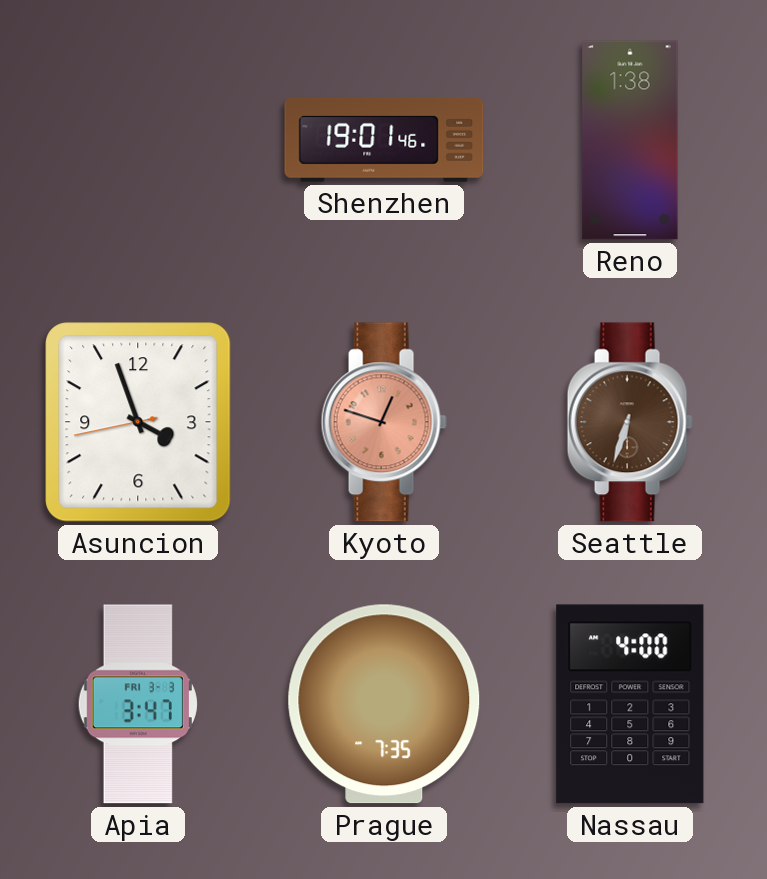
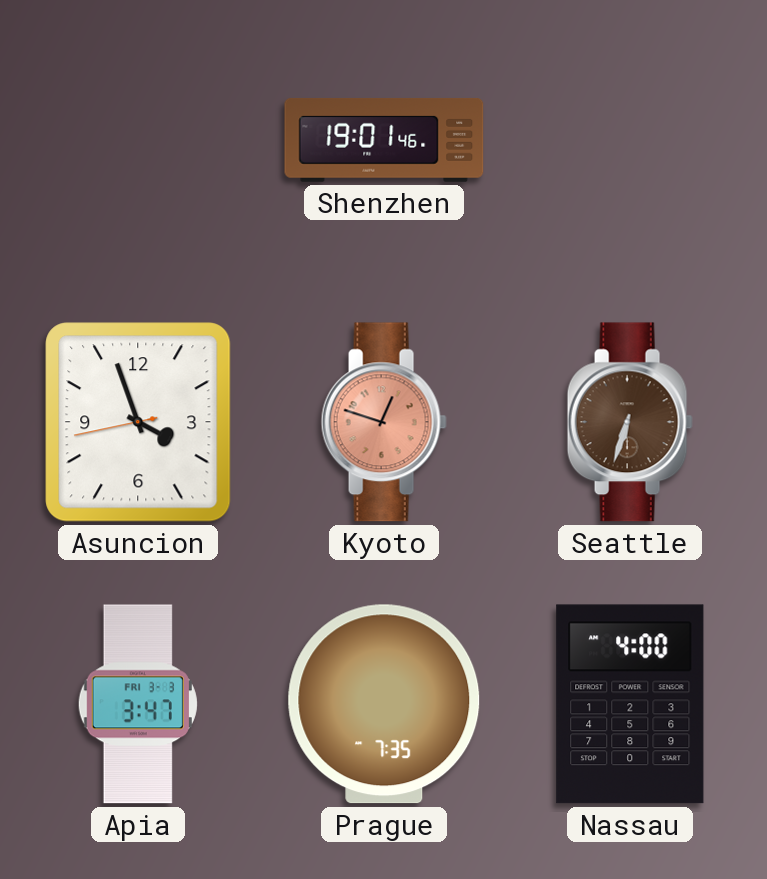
Reno: 1:38 -> none
